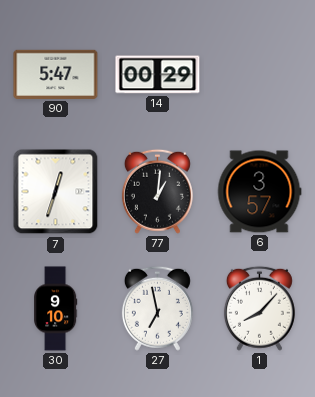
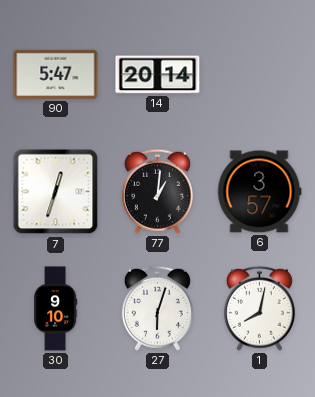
14: 00:29 -> 20:14
27: 6:58 -> 6:03
1: 8:07 -> 8:02
